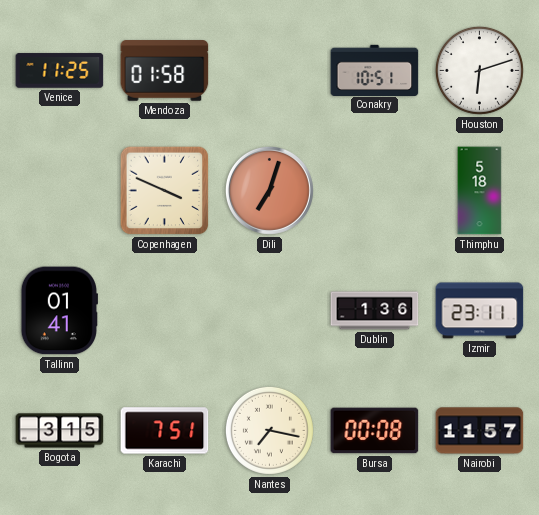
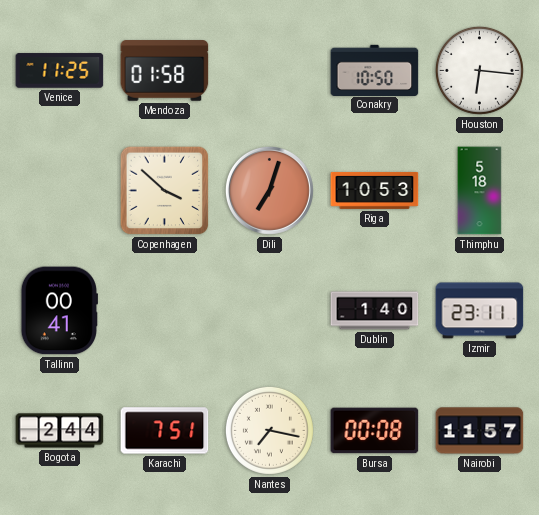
Conakry: 10:51 -> 10:50
Houston: 6:12 -> 6:16
Copenhagen: 3:49 -> 3:52
Riga: none -> 10:53
Tallinn: 01:41 -> 00:41
Dublin: 1:36 -> 1:40
Bogota: 3:15 -> 2:44
